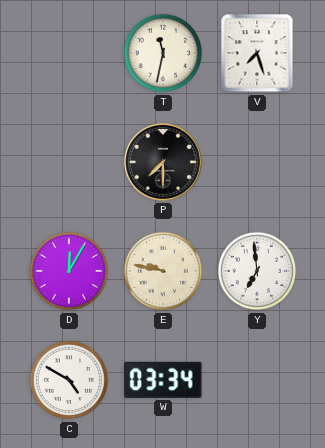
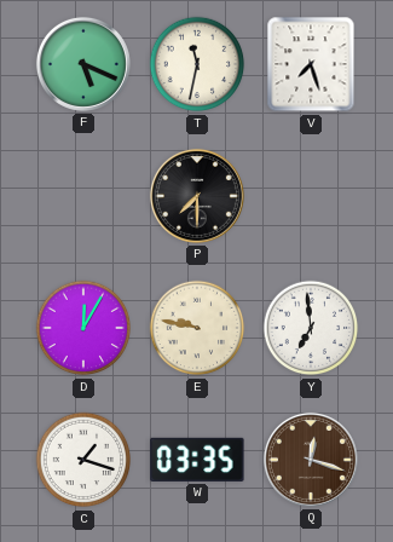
F: none -> 5:19
C: 4:50 -> 1:18
W: 03:34 -> 03:35
Q: none -> 12:18
